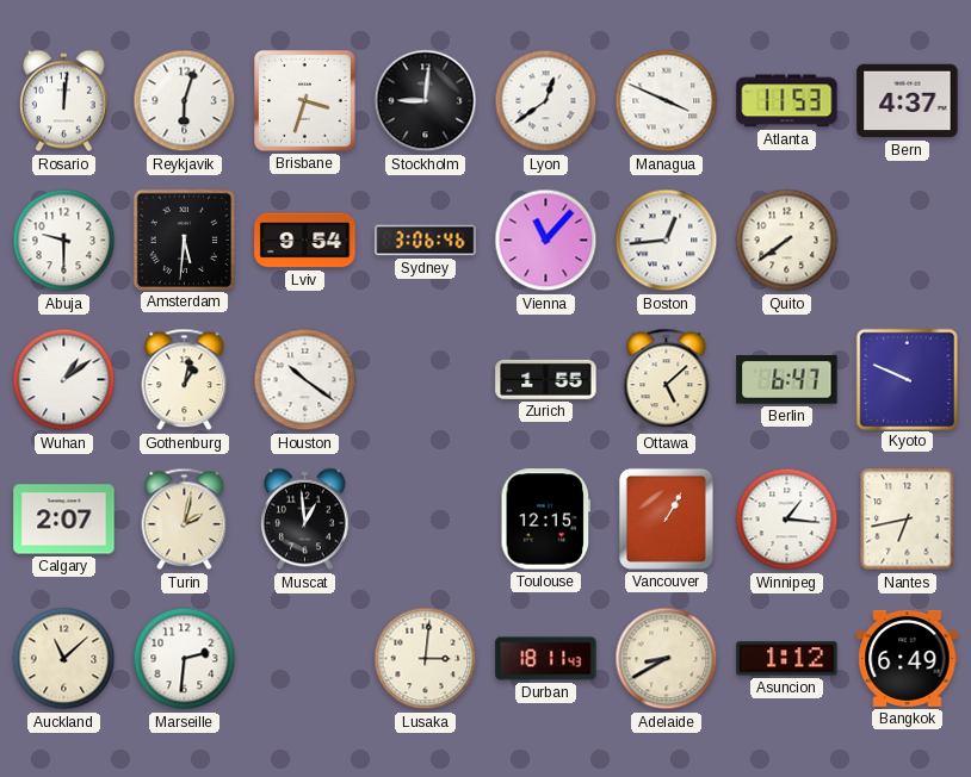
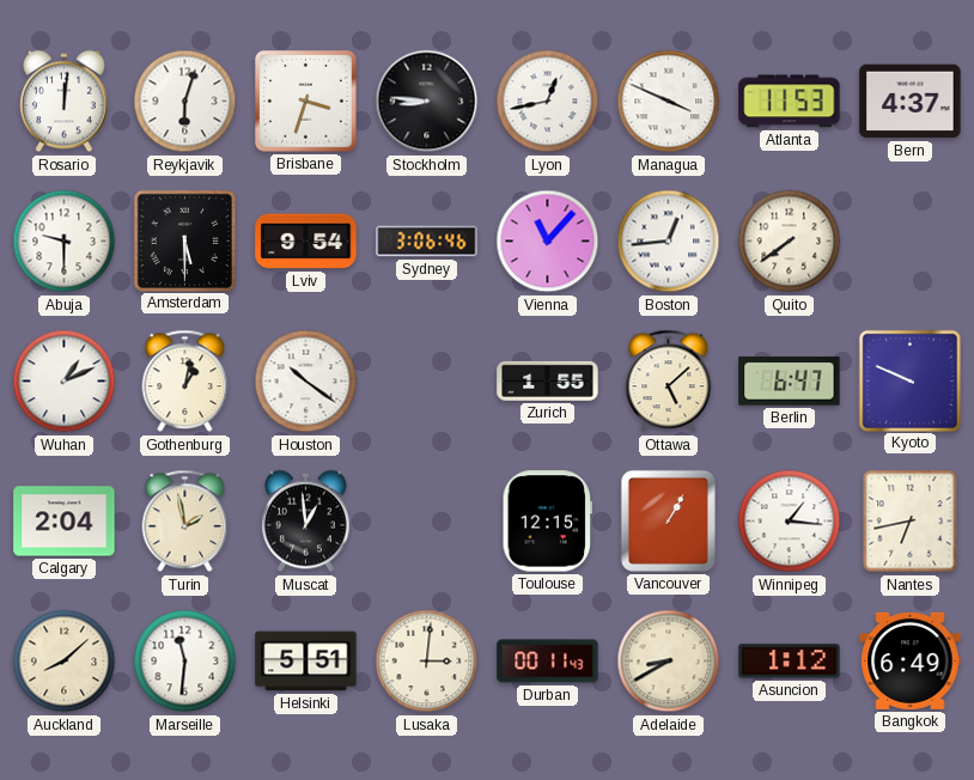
Stockholm: 9:01 -> 8:46
Lyon: 12:39 -> 12:43
Amsterdam: 5:31 -> 5:30
Wuhan: 1:09 -> 1:11
Calgary: 2:07 -> 2:04
Turin: 2:02 -> 1:58
Auckland: 11:08 -> 8:08
Marseille: 2:31 -> 11:31
Helsinki: none -> 5:51
Durban: 18:11 -> 00:11
